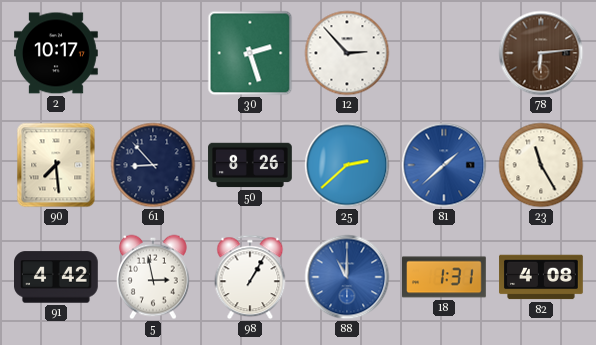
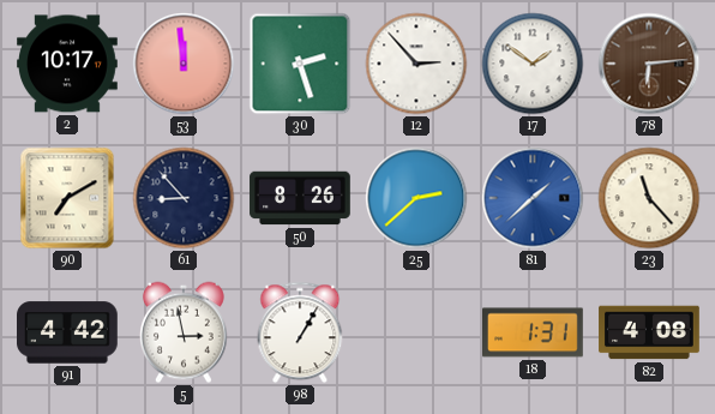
53: none -> 11:59
17: none -> 1:51
90: 7:29 -> 7:10
23: 11:25 -> 11:23
88: 11:00 -> none
